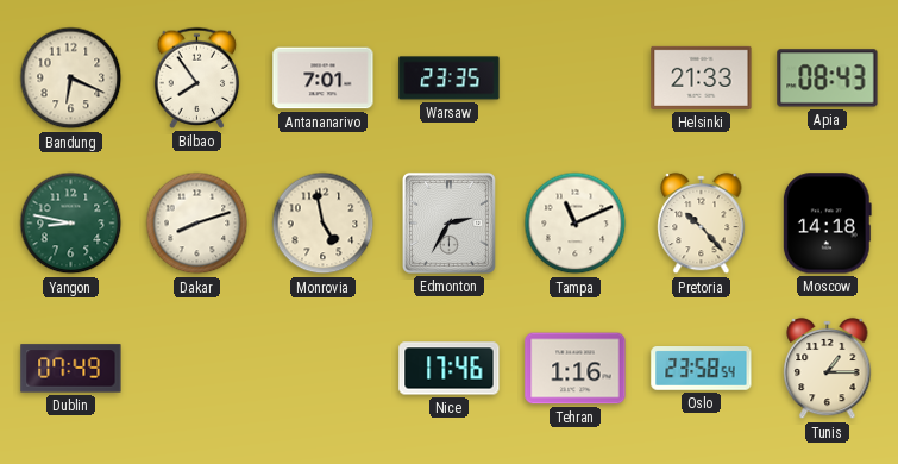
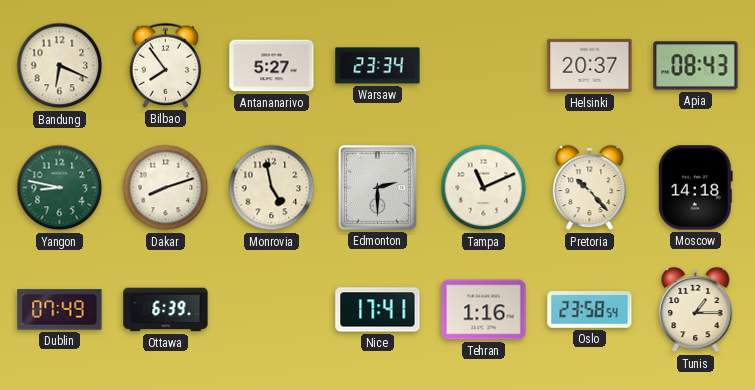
Antananarivo: 7:01 -> 5:27
Warsaw: 23:35 -> 23:34
Helsinki: 21:33 -> 20:37
Edmonton: 2:35 -> 2:30
Ottawa: none -> 6:39
Nice: 17:46 -> 17:41
